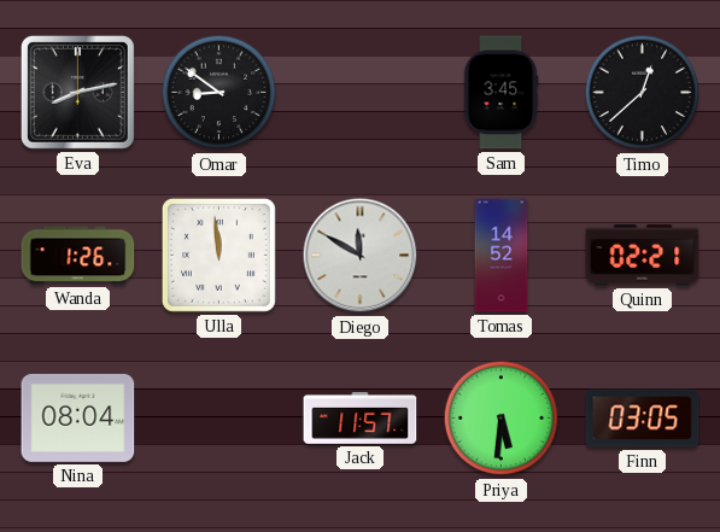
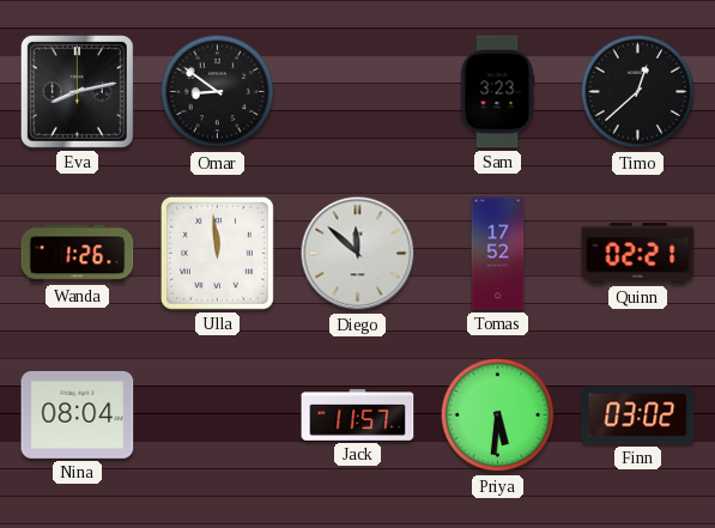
Sam: 3:45 -> 3:23
Diego: 11:50 -> 11:52
Tomas: 14:52 -> 17:52
Finn: 03:05 -> 03:02
